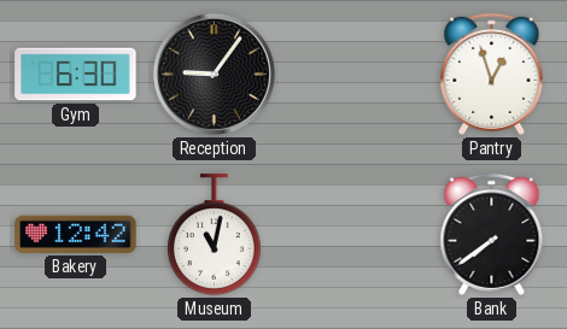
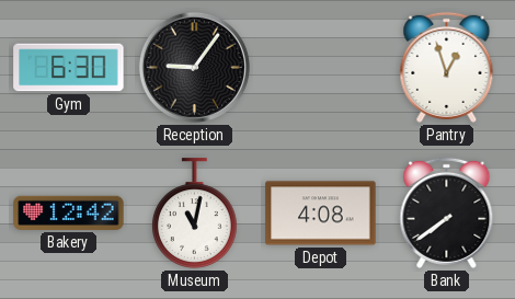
Depot: none -> 4:08
